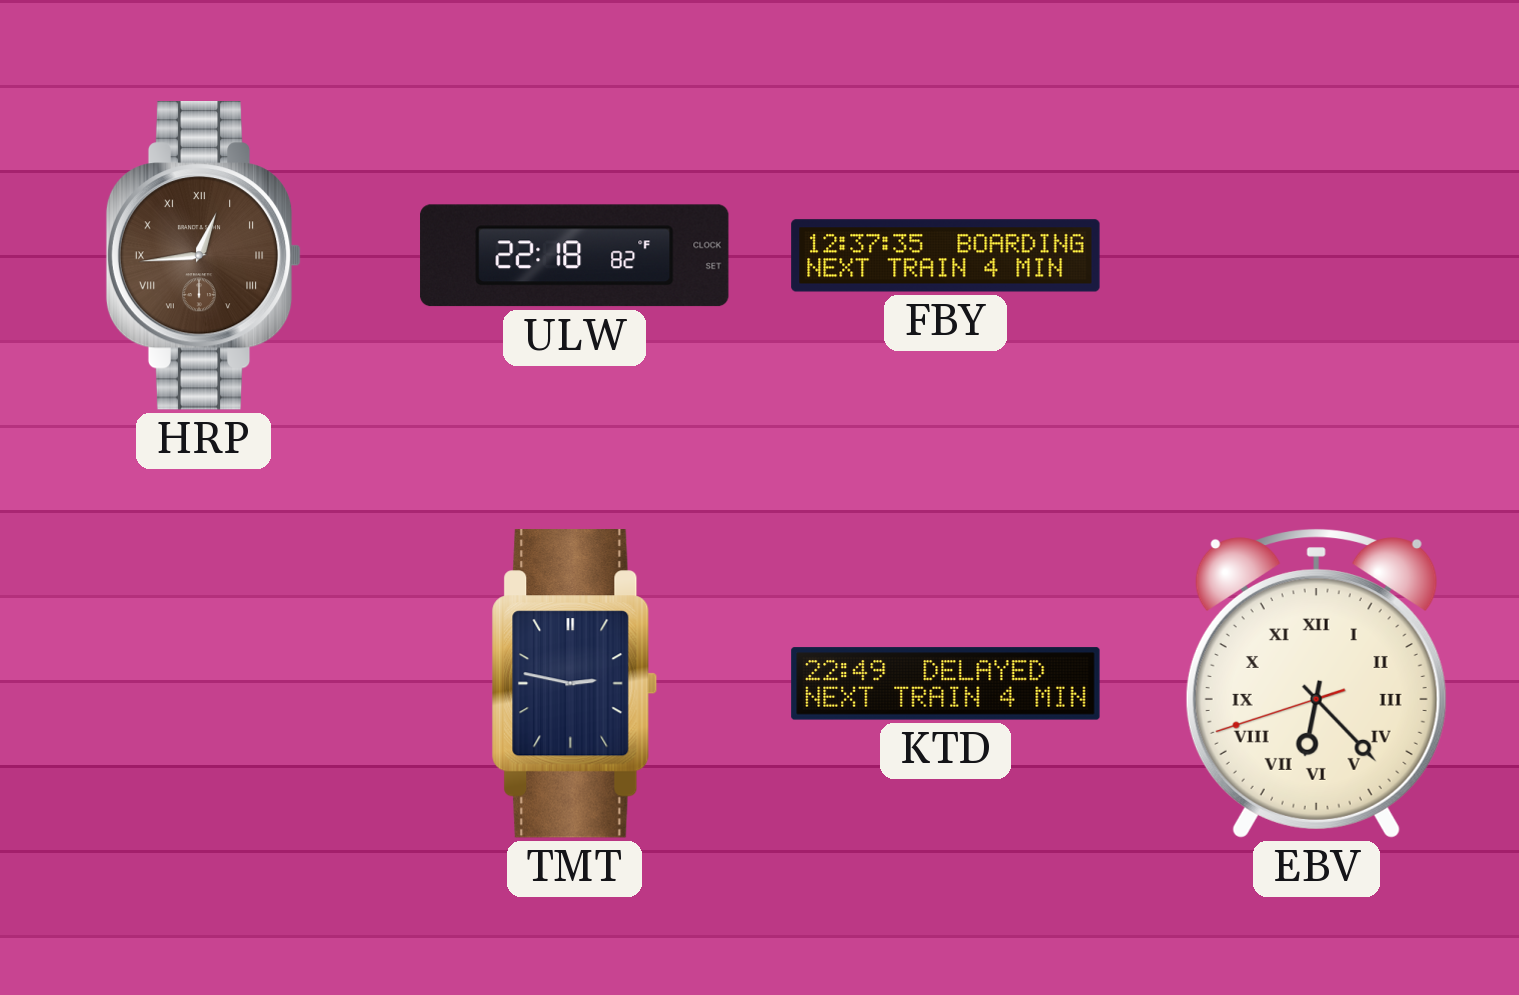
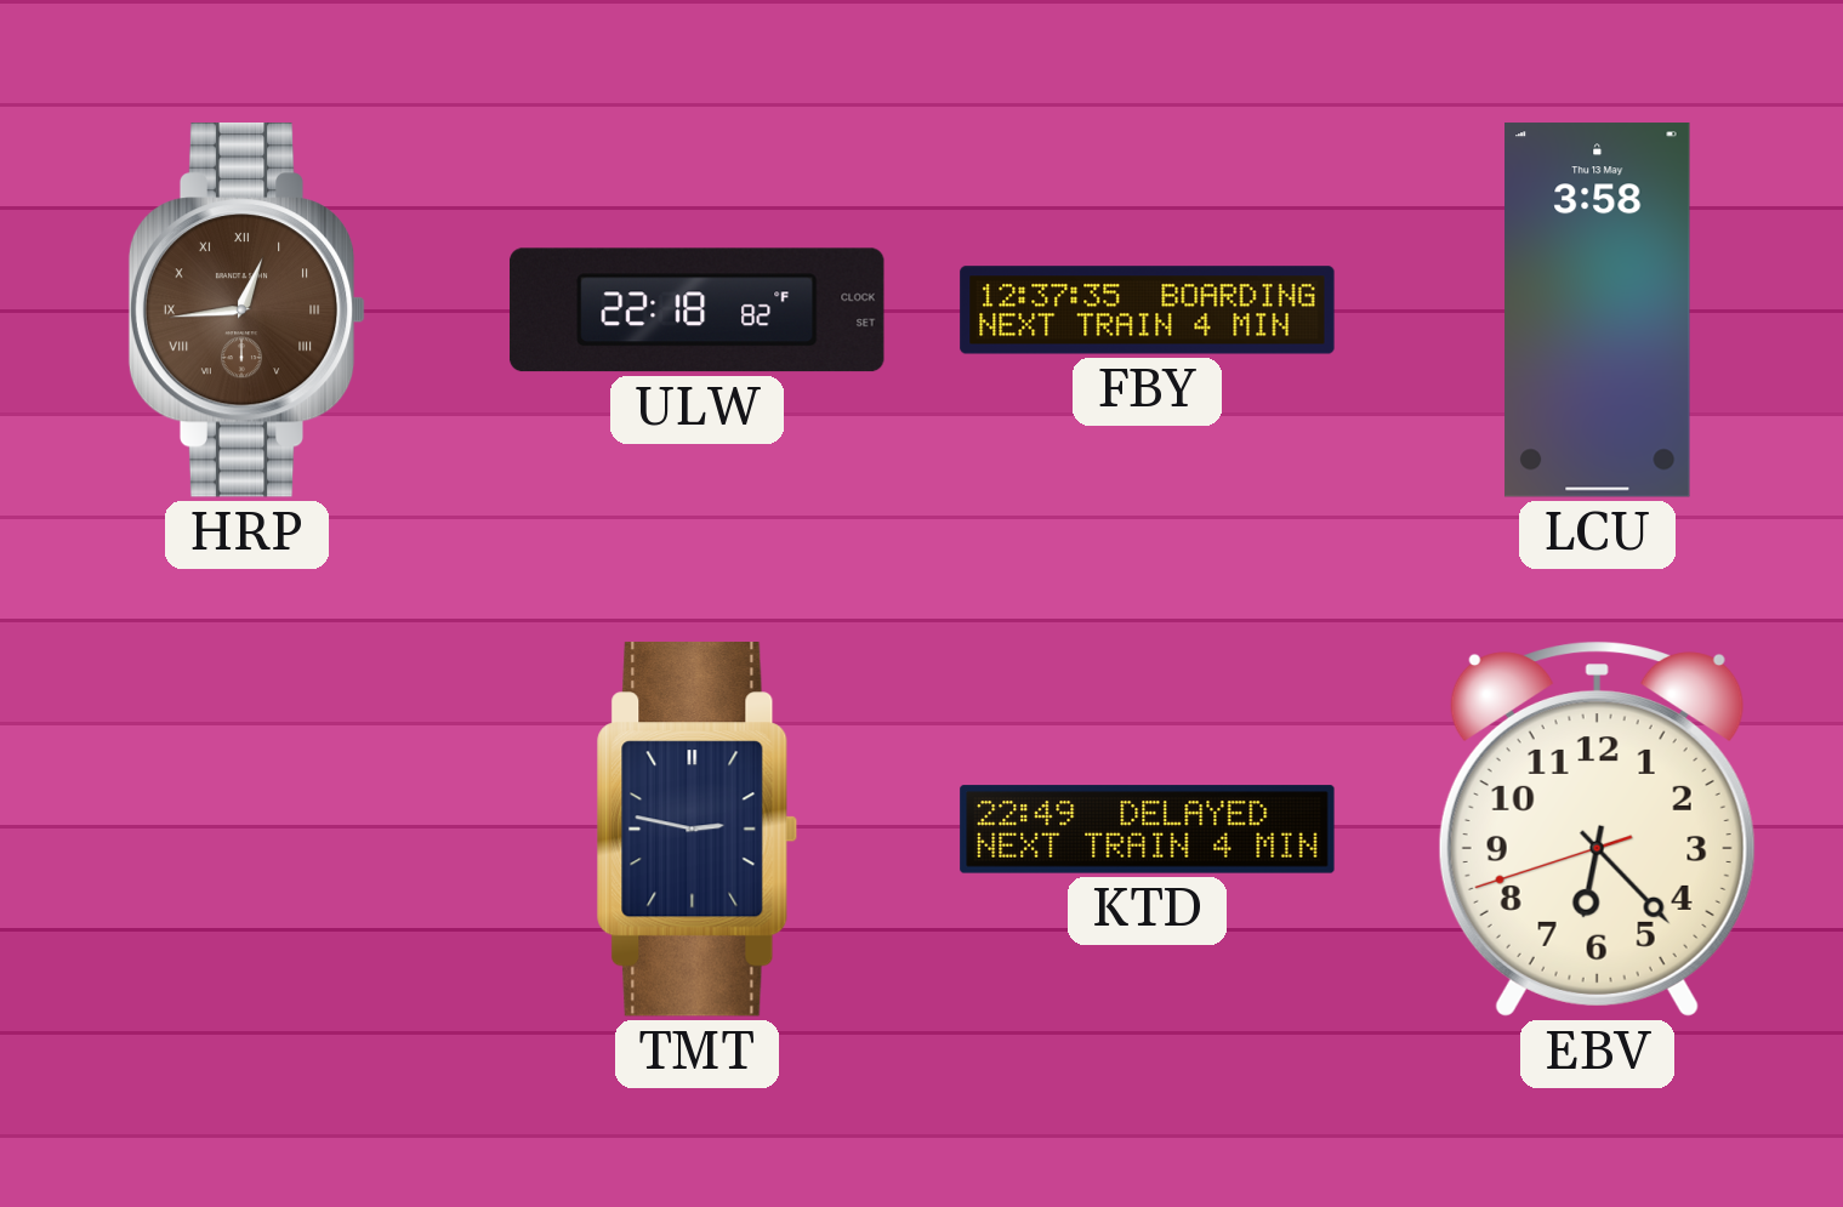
LCU: none -> 3:58
EBV numerals: Roman -> Arabic
